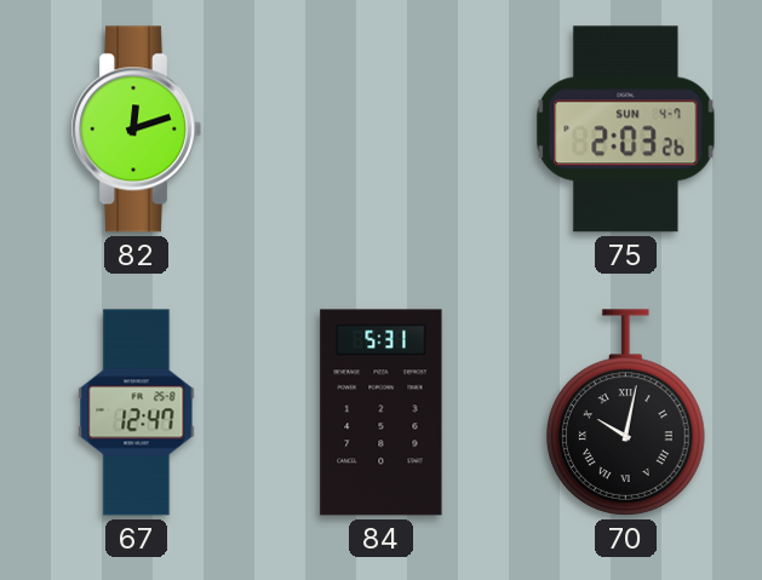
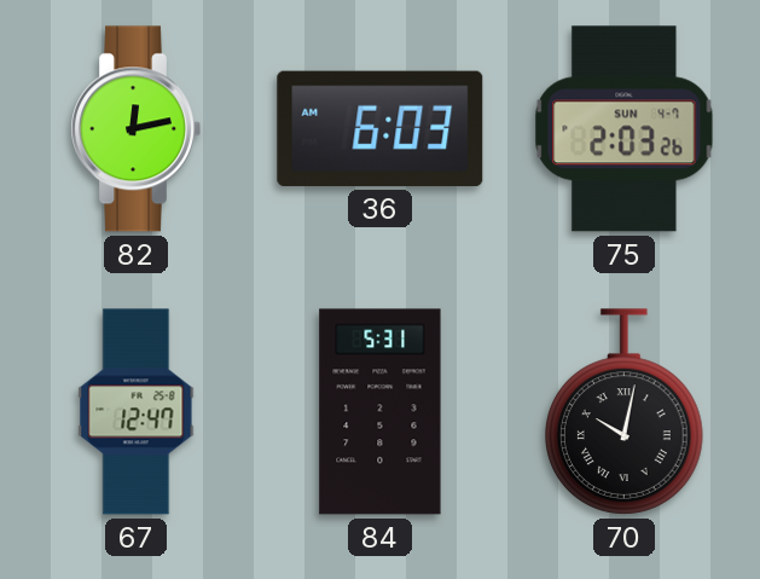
82: 12:12 -> 12:13
36: none -> 6:03
